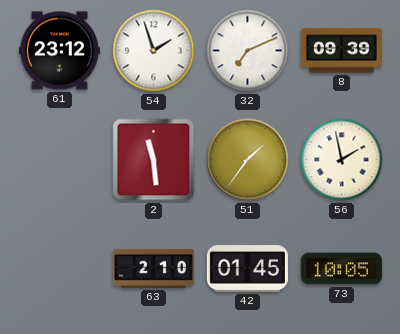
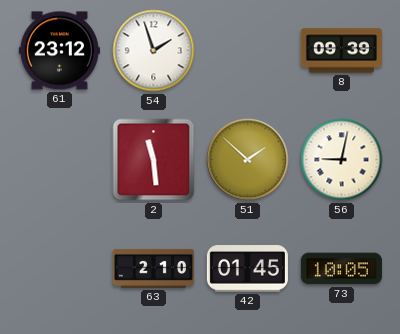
32: 7:11 -> none
51: 1:36 -> 1:52
56: 1:58 -> 9:02
